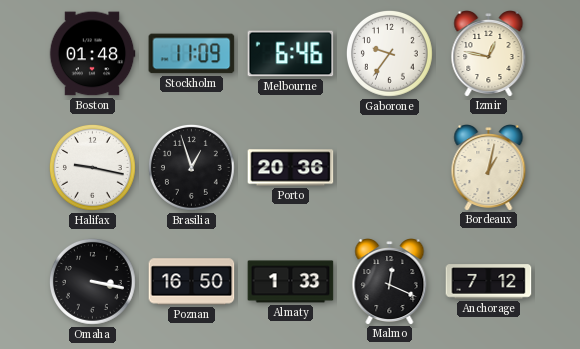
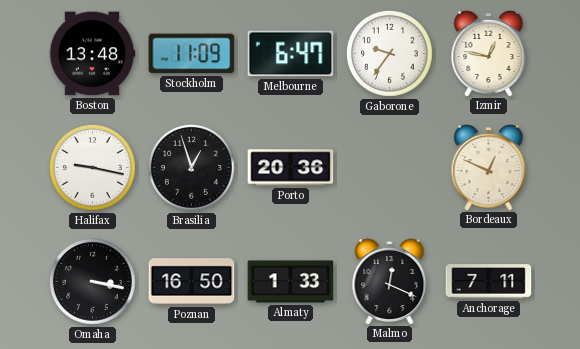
Boston: 01:48 -> 13:48
Melbourne: 6:46 -> 6:47
Bordeaux: 1:02 -> 12:49
Anchorage: 7:12 -> 7:11
